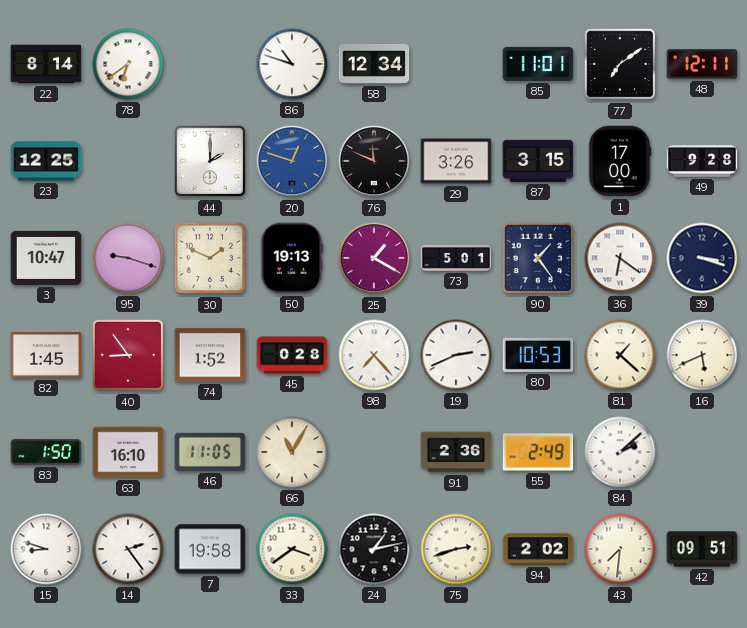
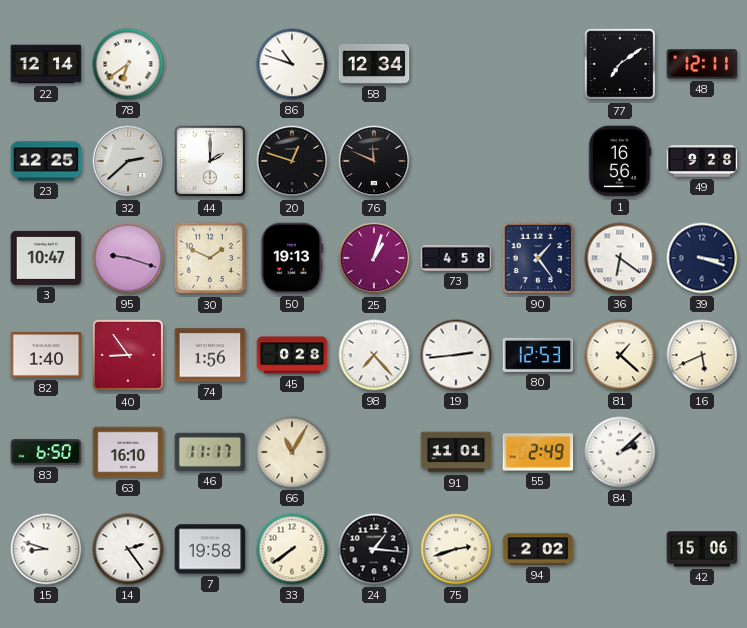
22: 8:14 -> 12:14
85: 11:01 -> none
32: none -> 2:38
20 dial: blue -> black
29: 3:26 -> none
87: 3:15 -> none
1: 17:00 -> 16:56
25: 1:20 -> 1:03
73: 5:01 -> 4:58
82: 1:45 -> 1:40
74: 1:52 -> 1:56
19: 2:41 -> 2:44
80: 10:53 -> 12:53
83: 1:50 -> 6:50
46: 11:05 -> 11:17
91: 2:36 -> 11:01
33: 3:39 -> 7:39
24: 1:13 -> 1:16
43: 7:31 -> none
42: 09:51 -> 15:06
